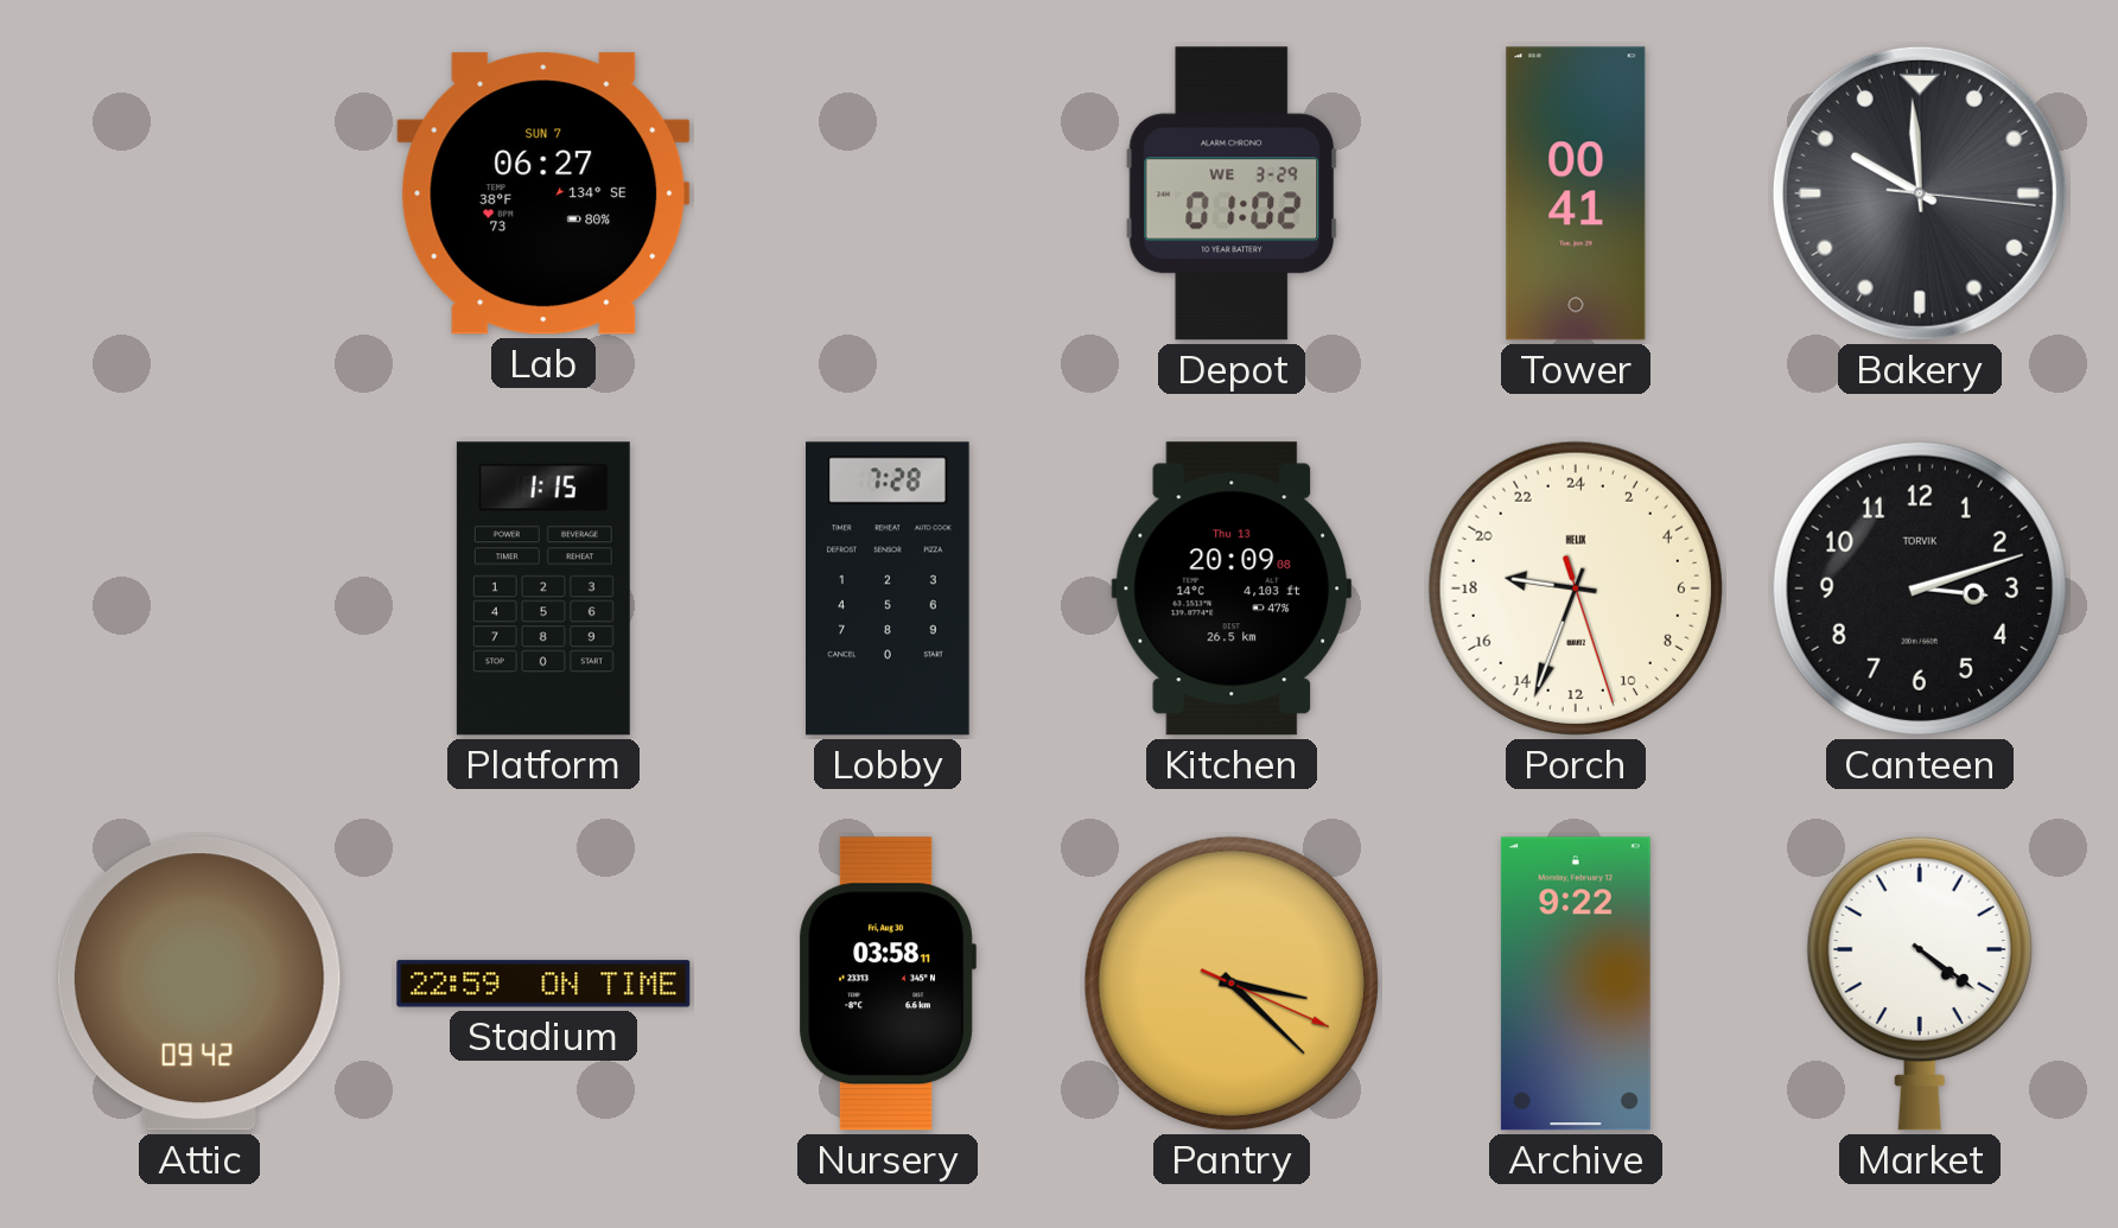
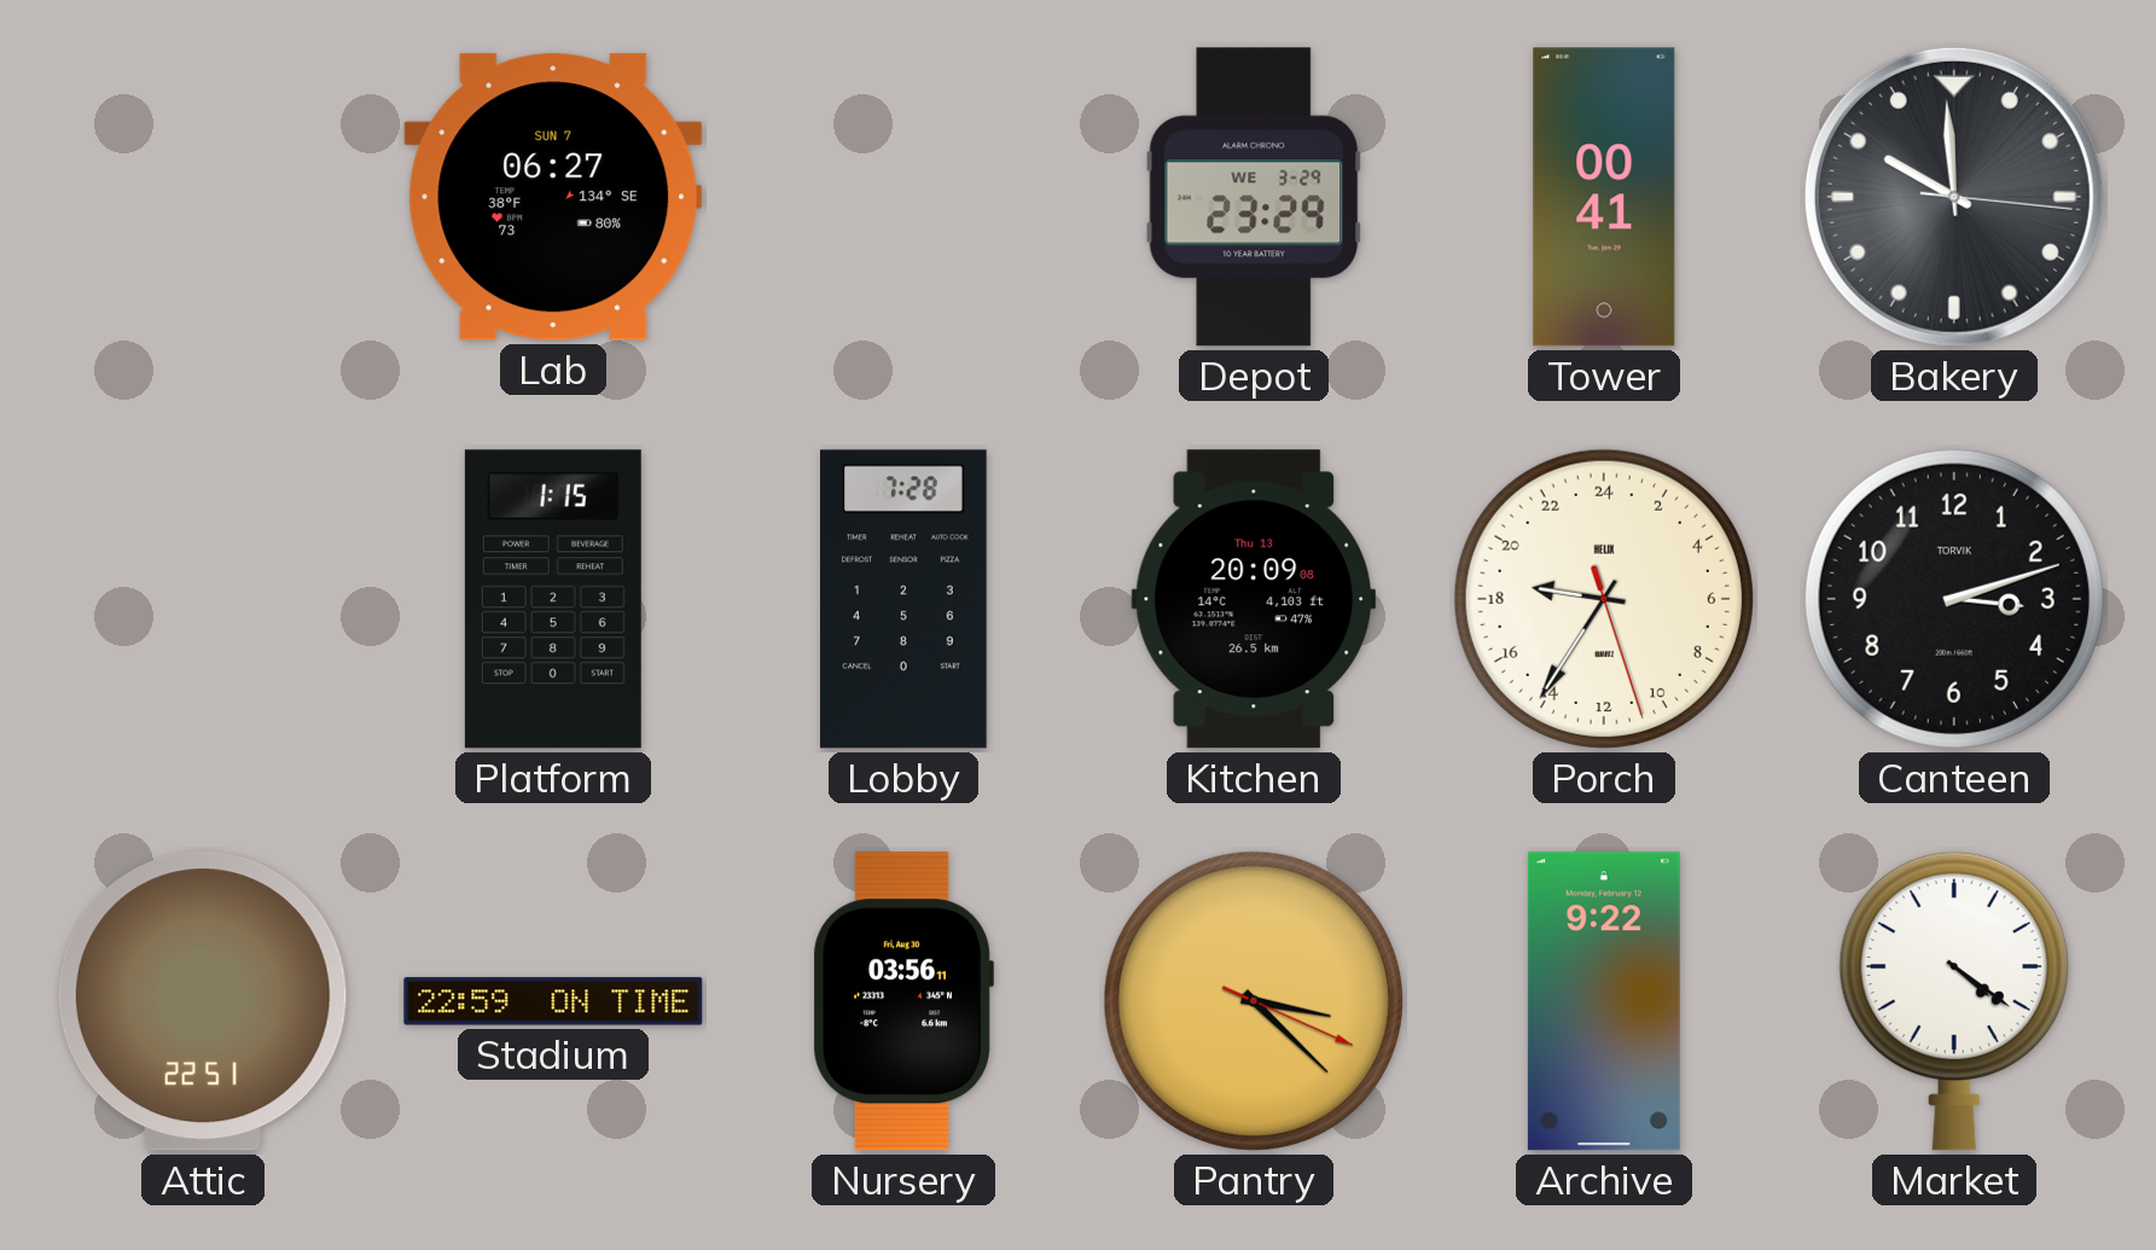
Depot: 01:02 -> 23:29
Porch: 18:33 -> 18:35
Attic: 09:42 -> 22:51
Nursery: 03:58 -> 03:56
